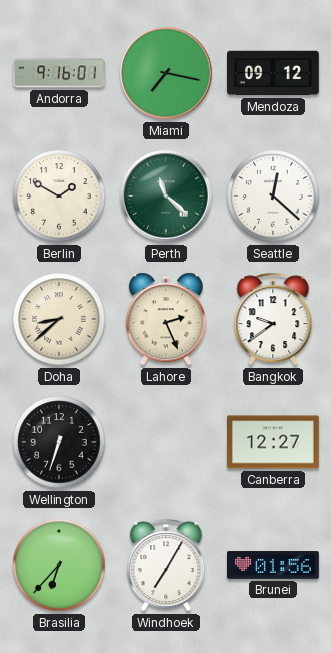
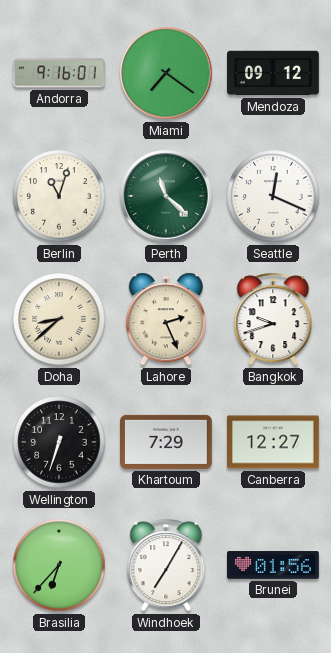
Miami: 7:17 -> 7:21
Berlin: 1:50 -> 11:03
Seattle: 12:22 -> 12:19
Bangkok: 9:39 -> 9:42
Khartoum: none -> 7:29
